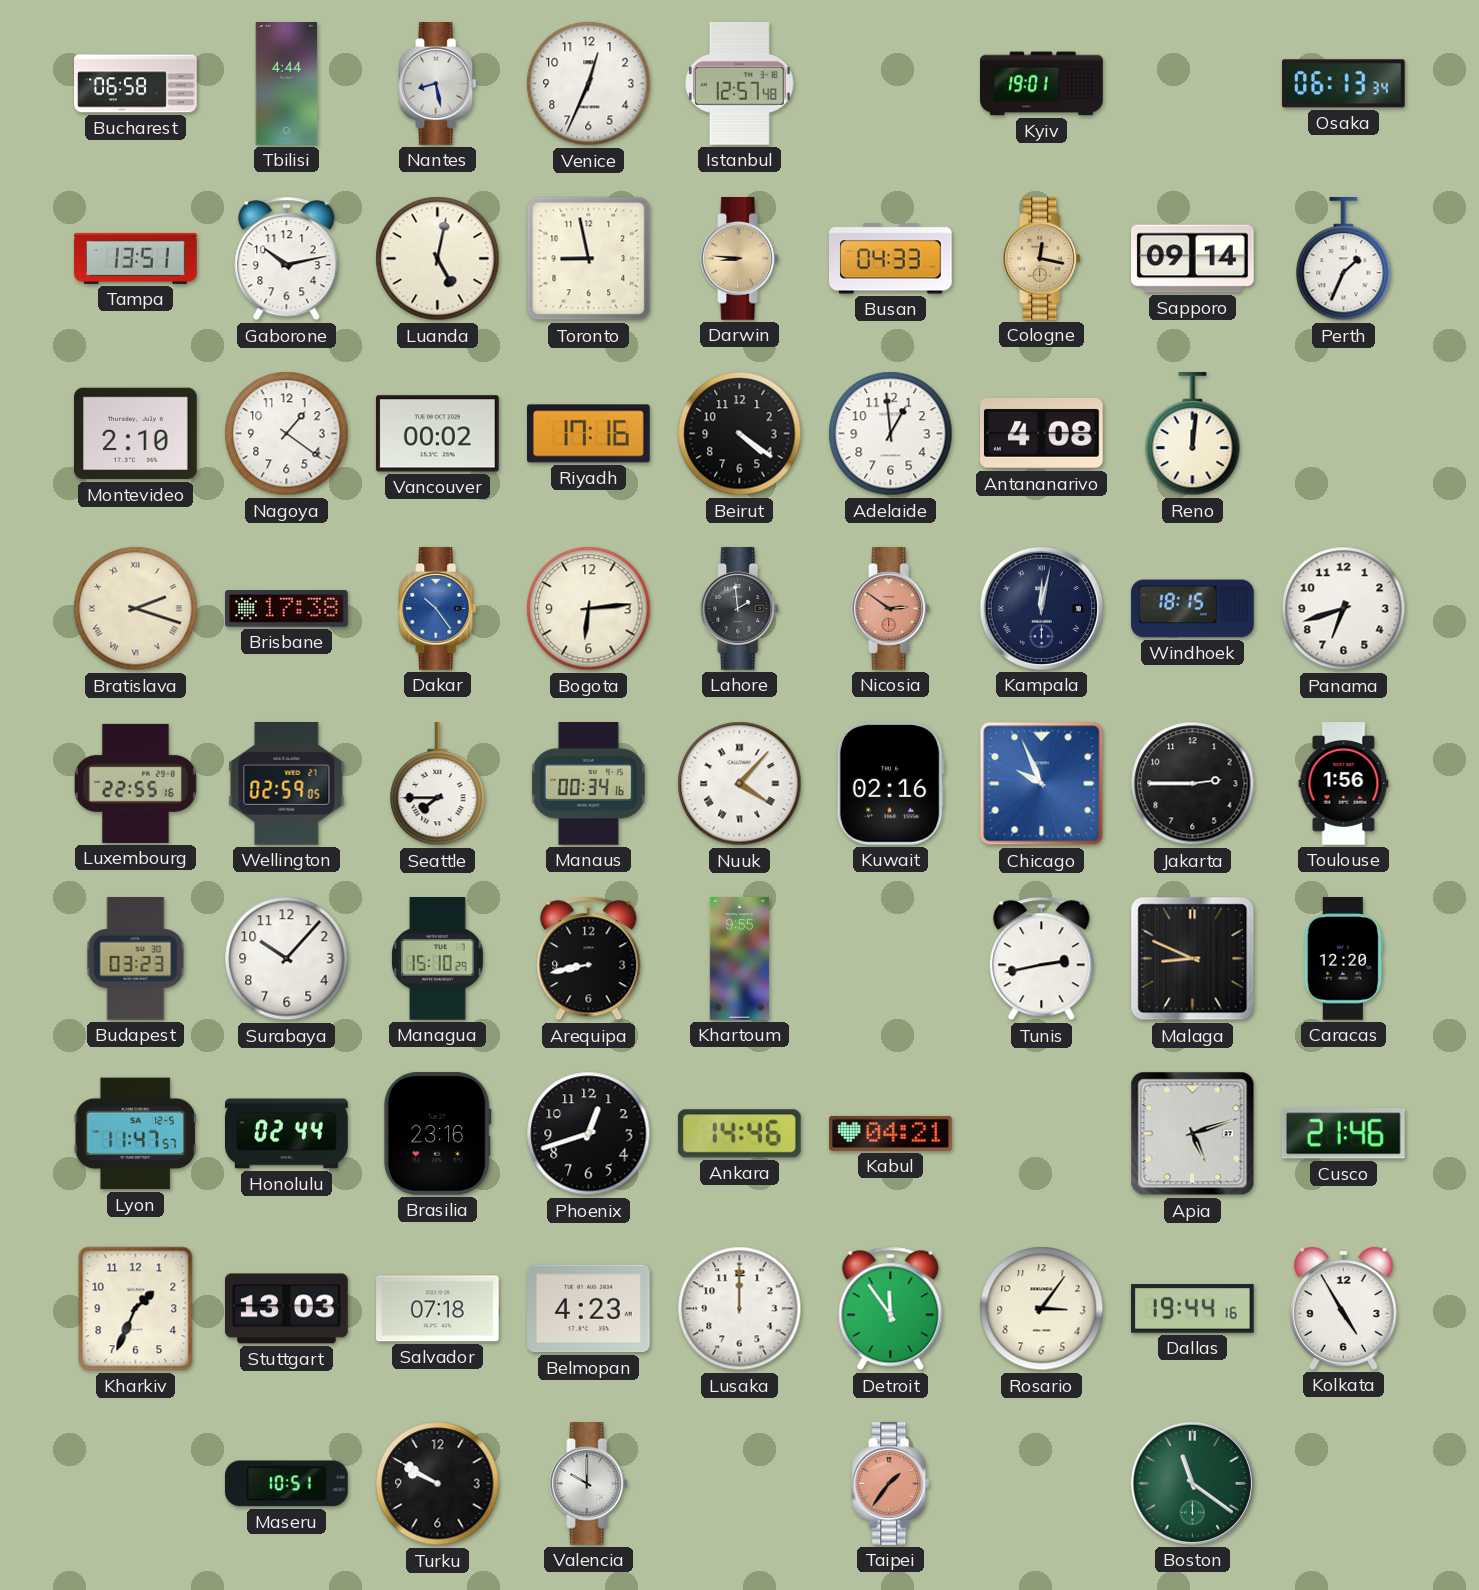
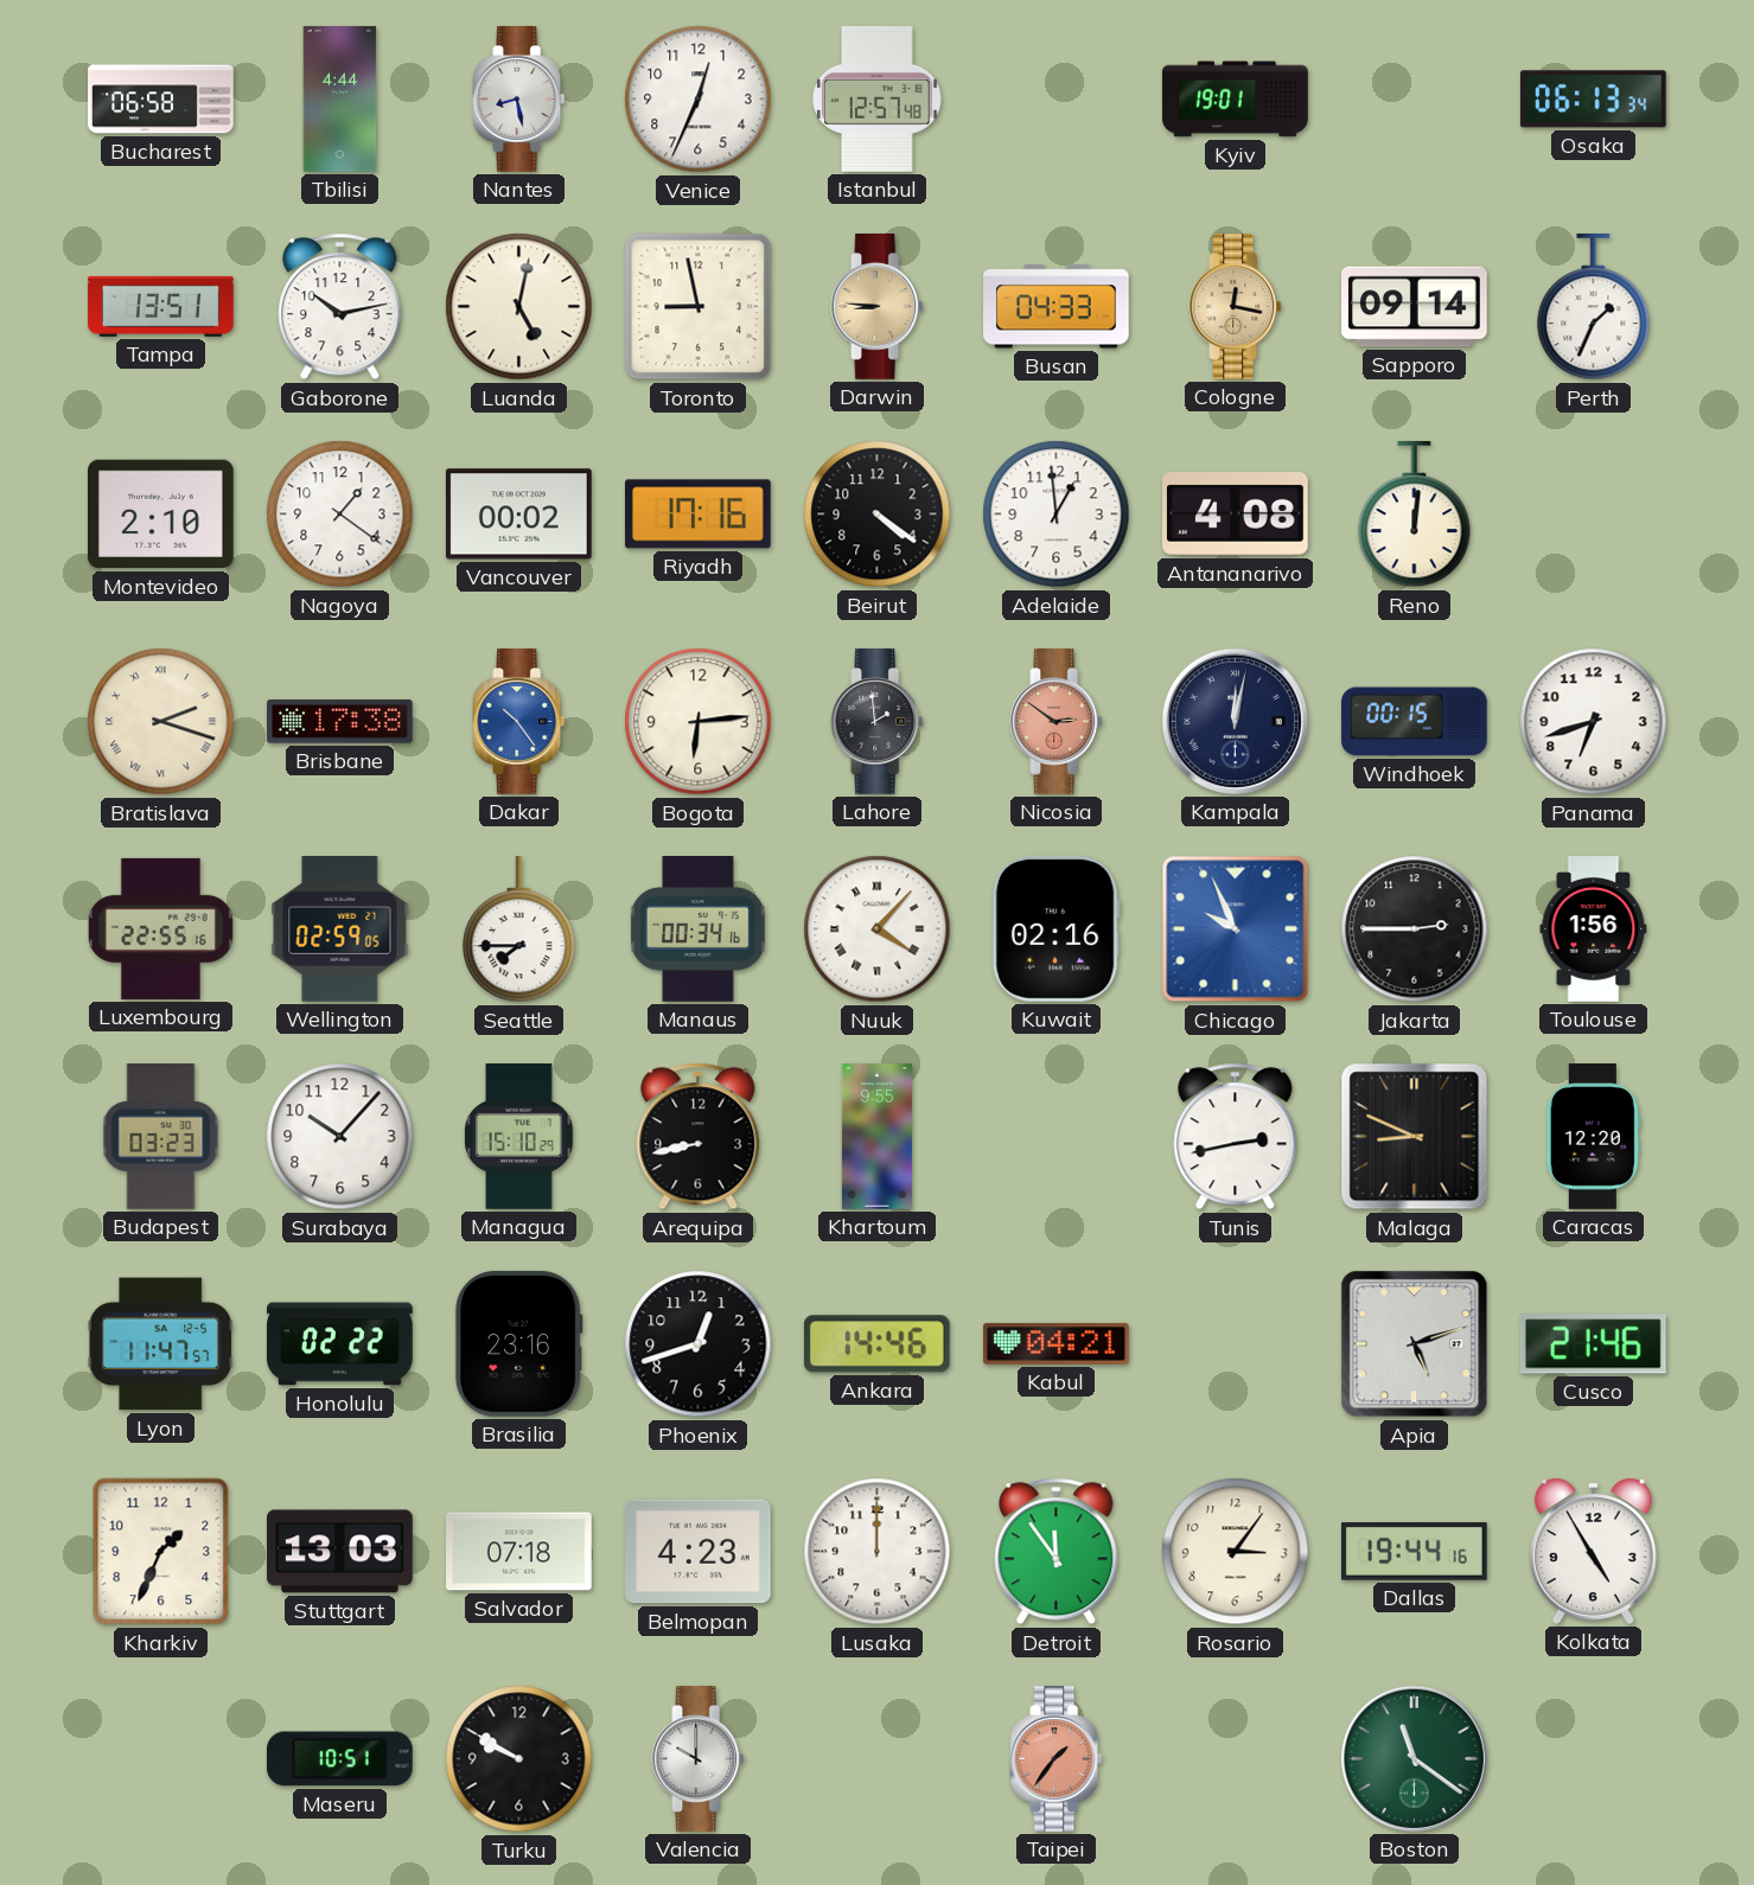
Windhoek: 18:15 -> 00:15
Honolulu: 02:44 -> 02:22
